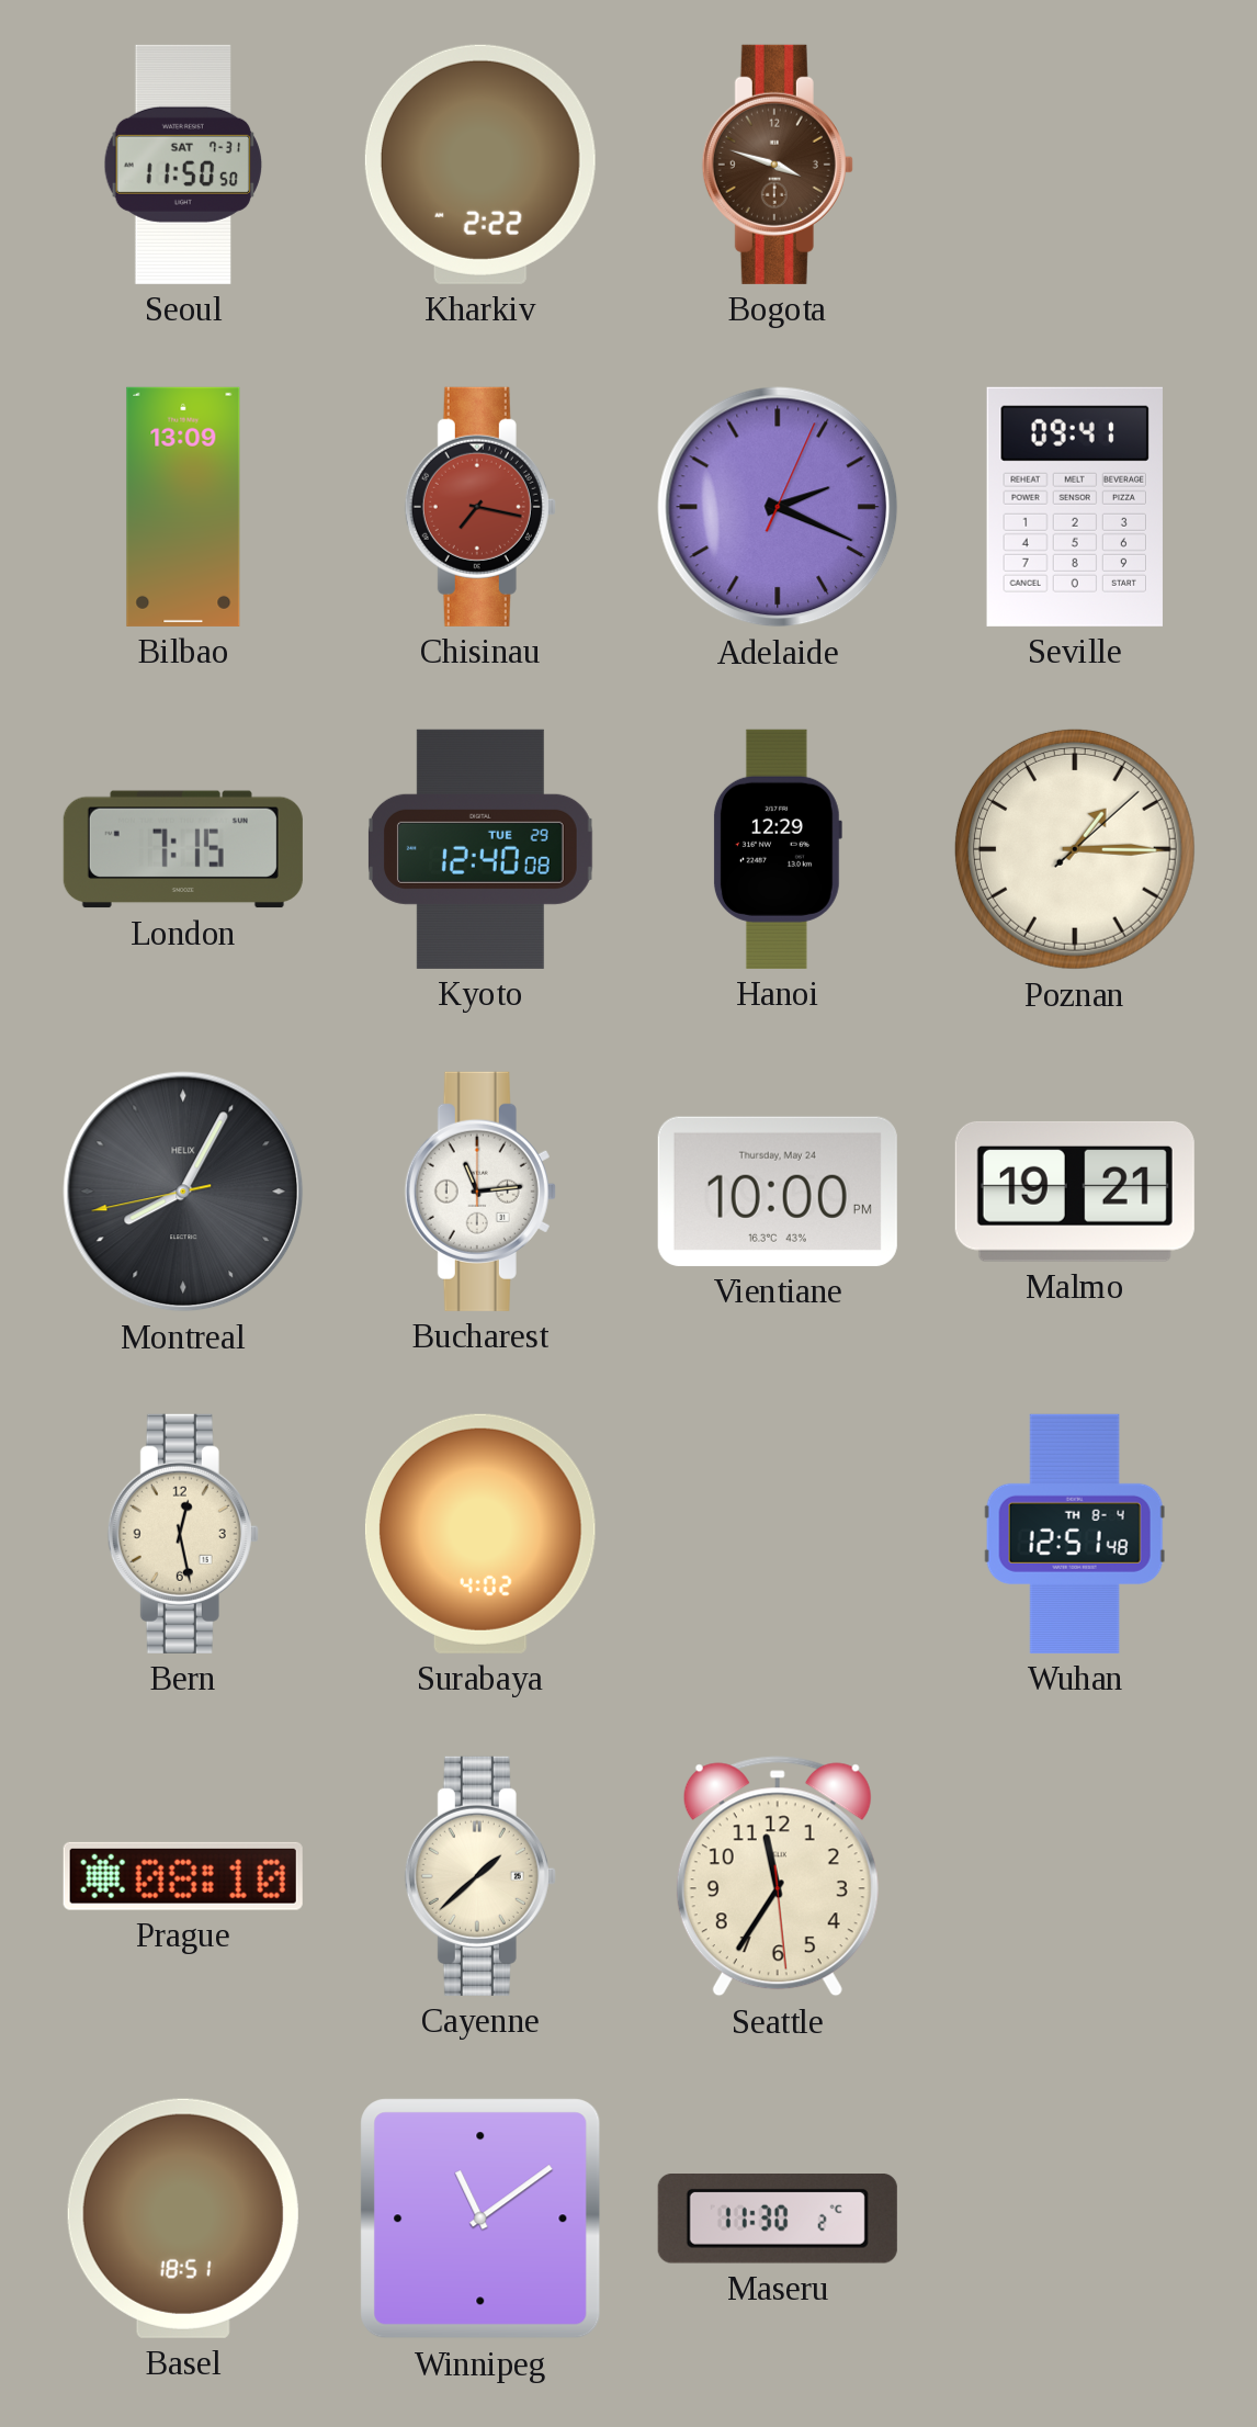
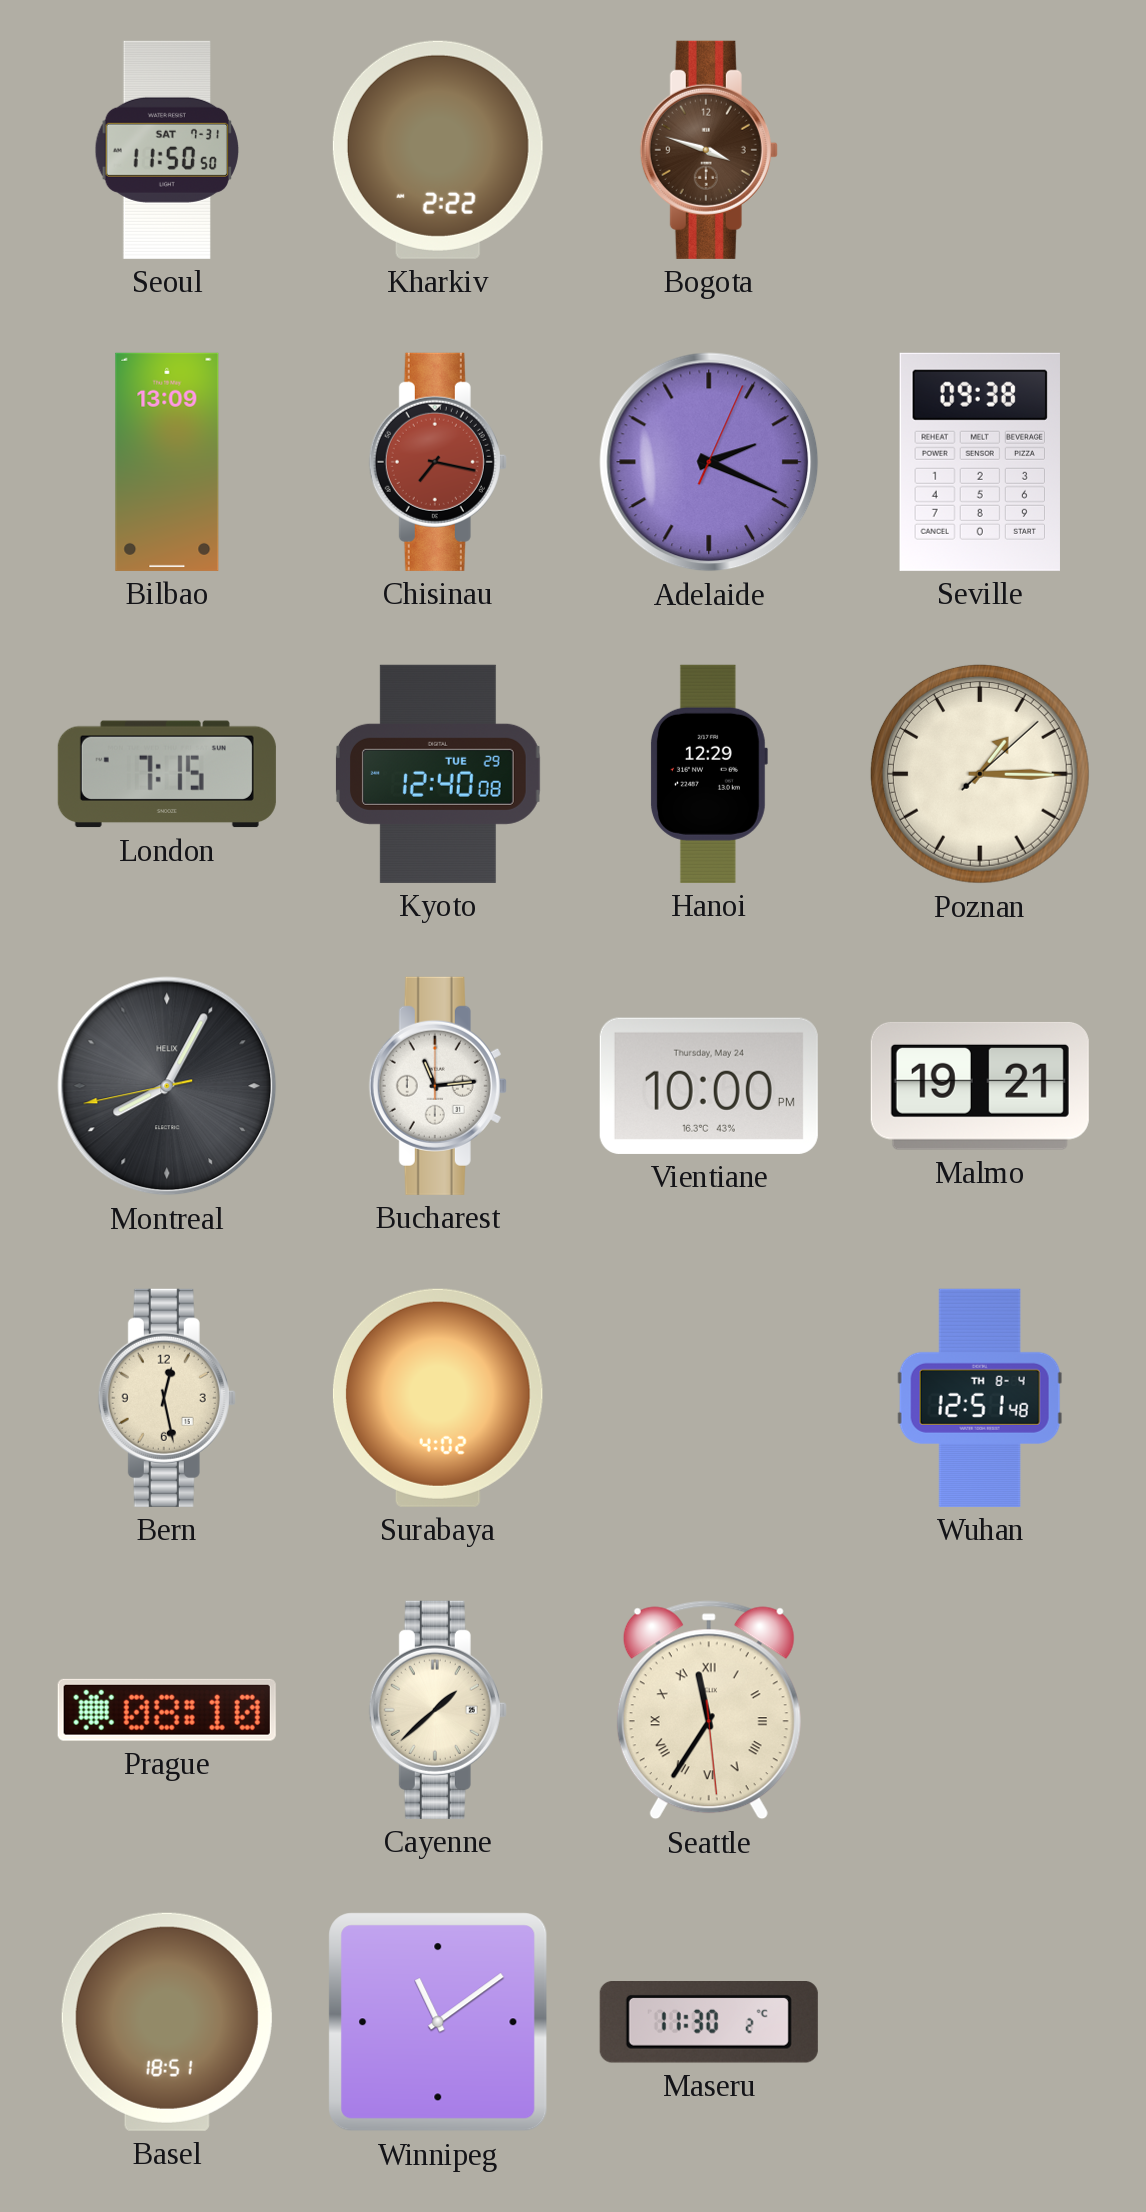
Seville: 09:41 -> 09:38
Seattle numerals: Arabic -> Roman
